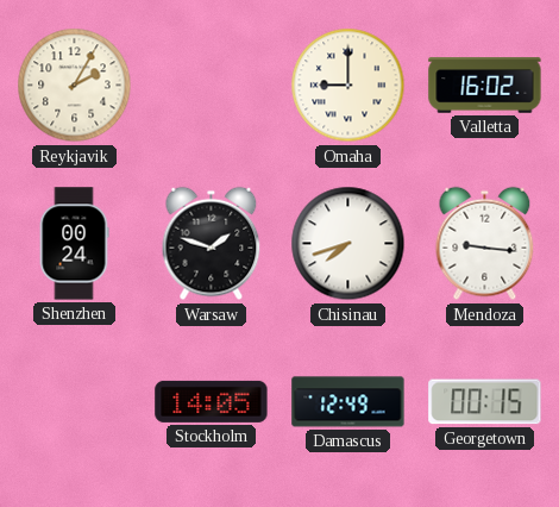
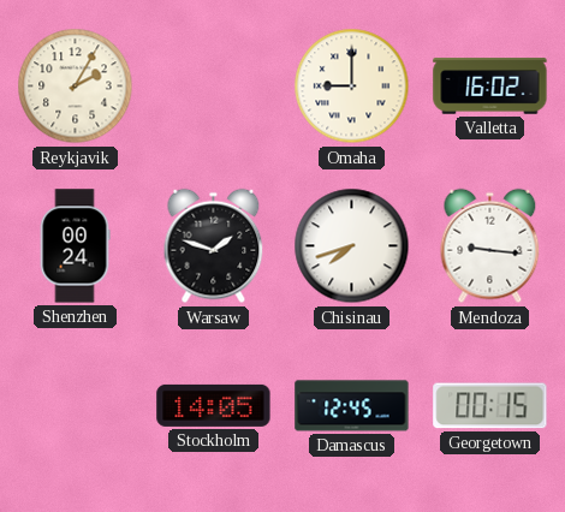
Damascus: 12:49 -> 12:45
